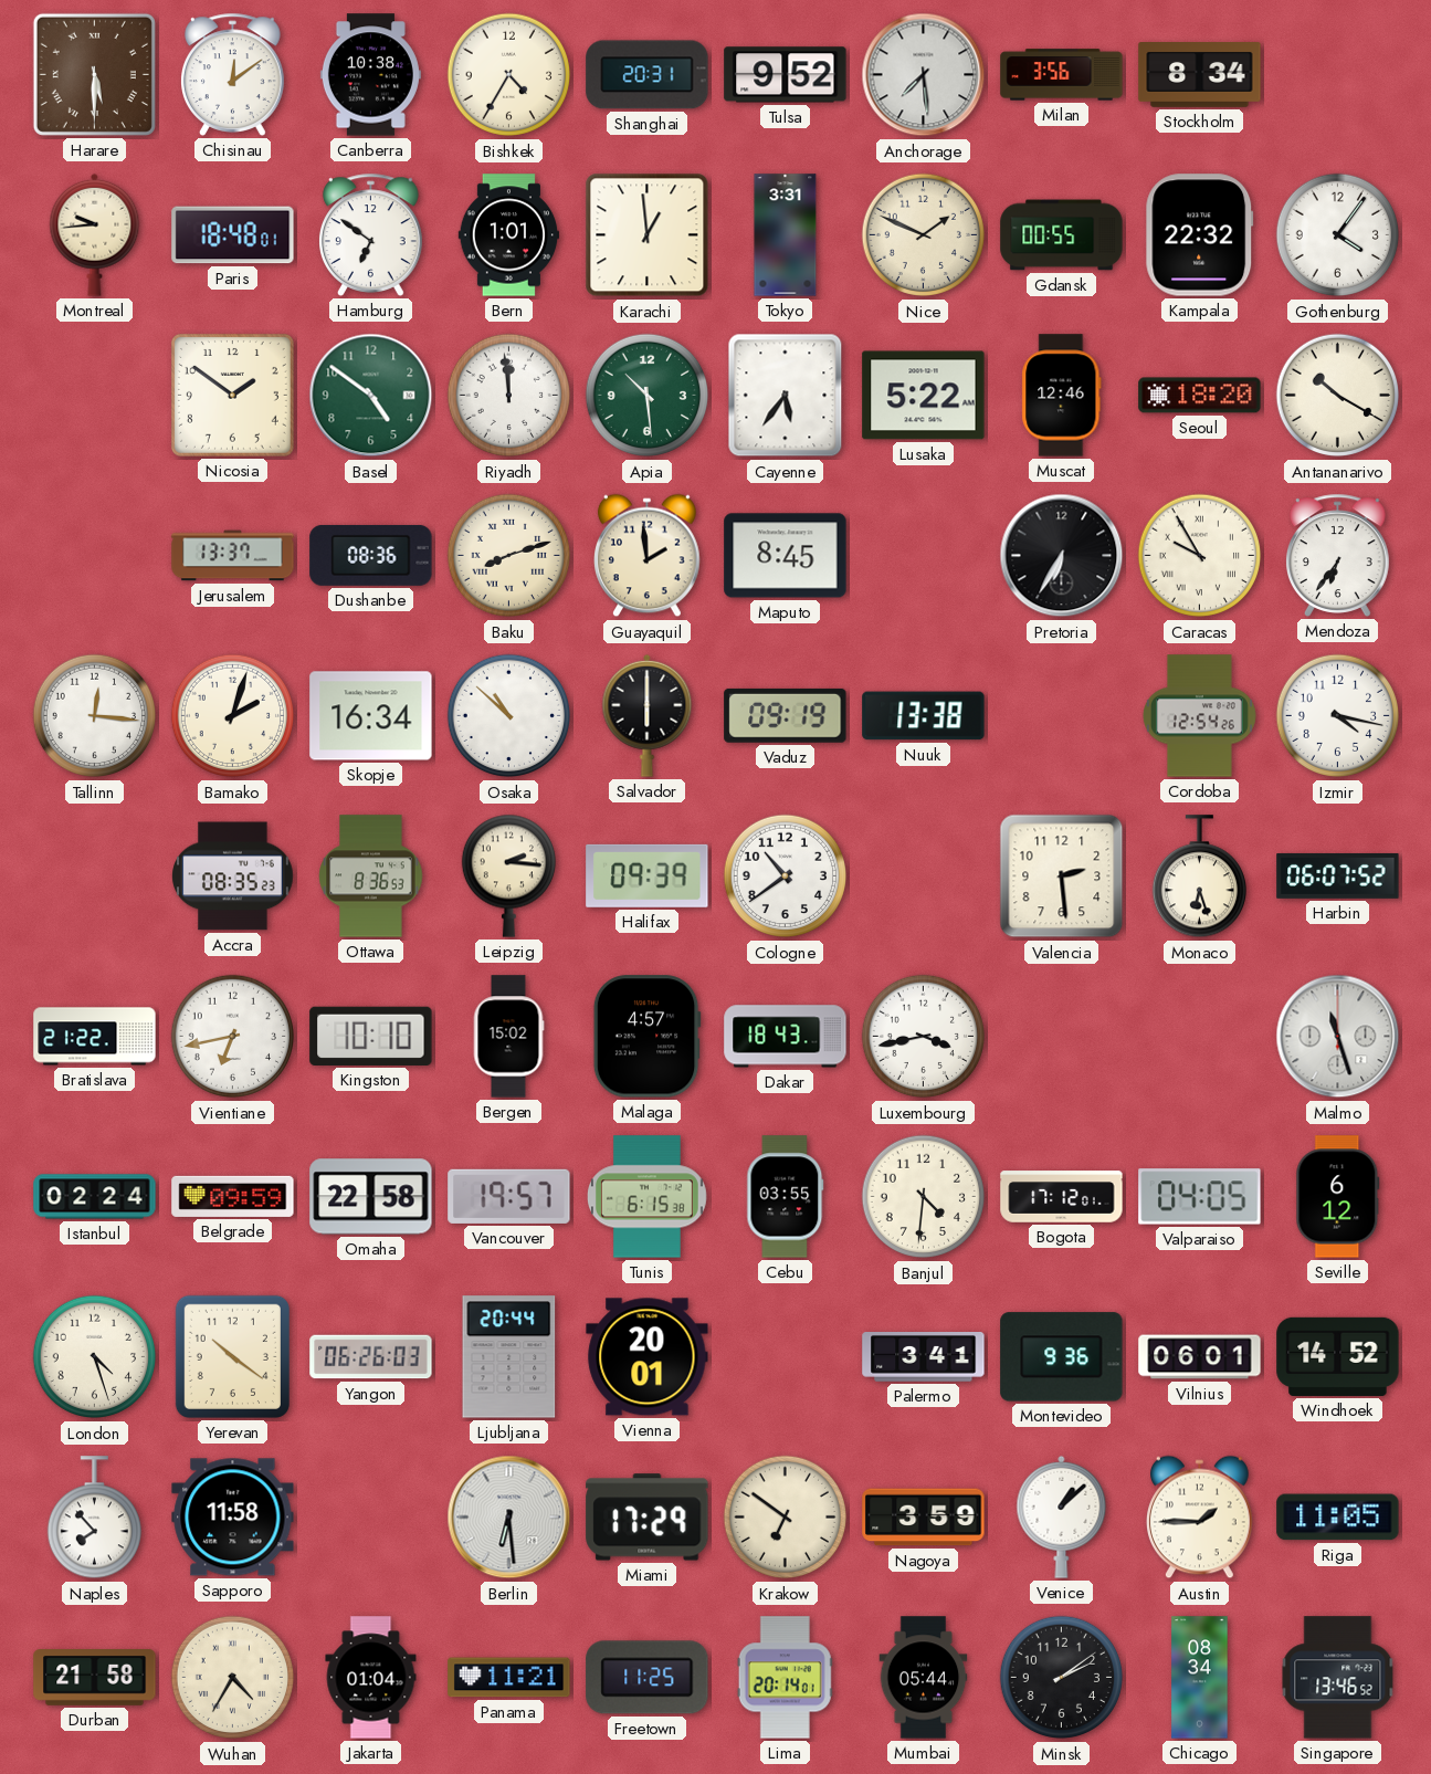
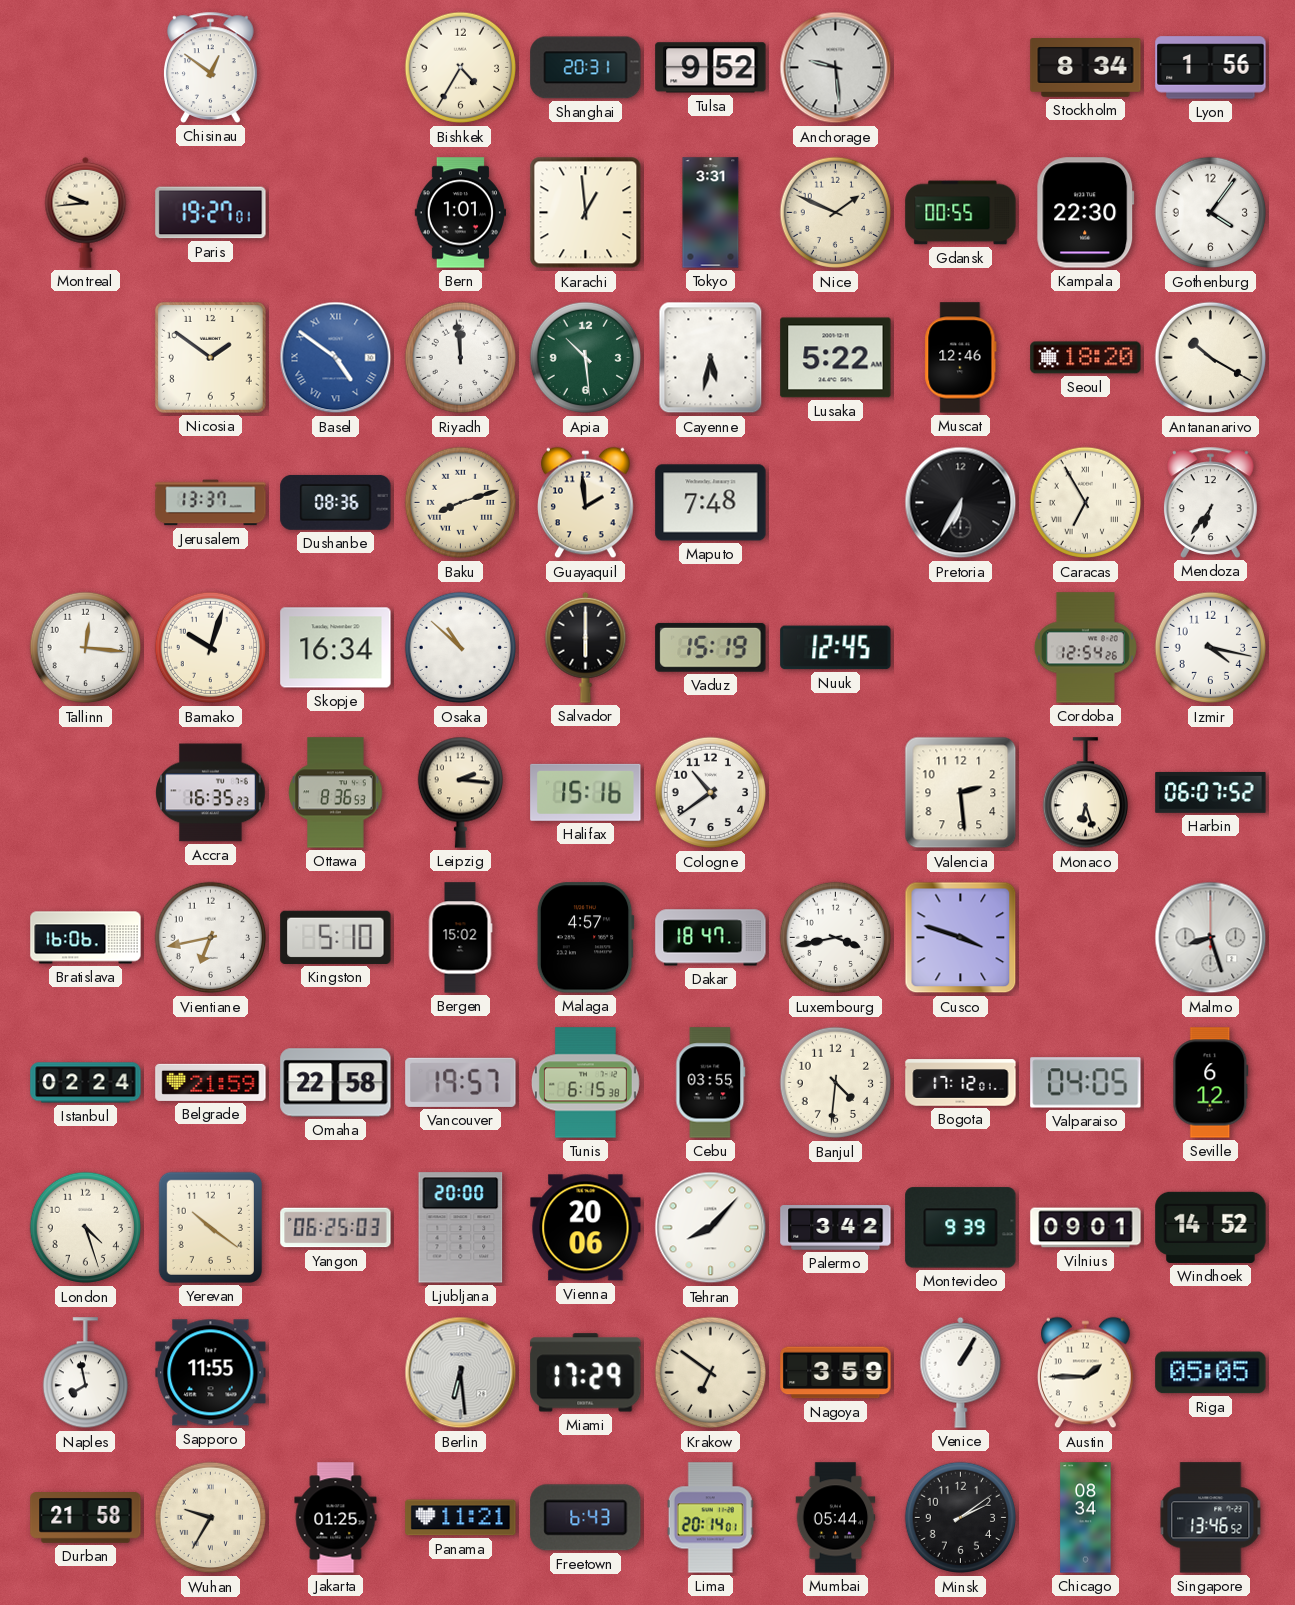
Harare: 5:30 -> none
Chisinau: 12:09 -> 12:51
Canberra: 10:38 -> none
Anchorage: 7:29 -> 9:29
Milan: 3:56 -> none
Lyon: none -> 1:56
Paris: 18:48 -> 19:27
Hamburg: 6:51 -> none
Kampala: 22:32 -> 22:30
Basel dial: green -> blue
Basel numerals: Arabic -> Roman
Cayenne: 5:36 -> 5:32
Maputo: 8:45 -> 7:48
Caracas: 9:55 -> 6:55
Bamako: 2:03 -> 10:03
Vaduz: 09:19 -> 15:19
Nuuk: 13:38 -> 12:45
Accra: 08:35 -> 16:35
Halifax: 09:39 -> 15:16
Bratislava: 21:22 -> 16:06
Kingston: 10:10 -> 5:10
Dakar: 18:43 -> 18:47
Cusco: none -> 3:48
Malmo: 11:27 -> 8:27
Belgrade: 09:59 -> 21:59
Yangon: 06:26 -> 06:25
Ljubljana: 20:44 -> 20:00
Vienna: 20:01 -> 20:06
Tehran: none -> 8:07
Palermo: 3:41 -> 3:42
Montevideo: 9:36 -> 9:39
Vilnius: 06:01 -> 09:01
Naples: 7:53 -> 7:58
Sapporo: 11:58 -> 11:55
Venice: 1:08 -> 1:05
Riga: 11:05 -> 05:05
Wuhan: 4:35 -> 9:35
Jakarta: 01:04 -> 01:25
Freetown: 11:25 -> 6:43
